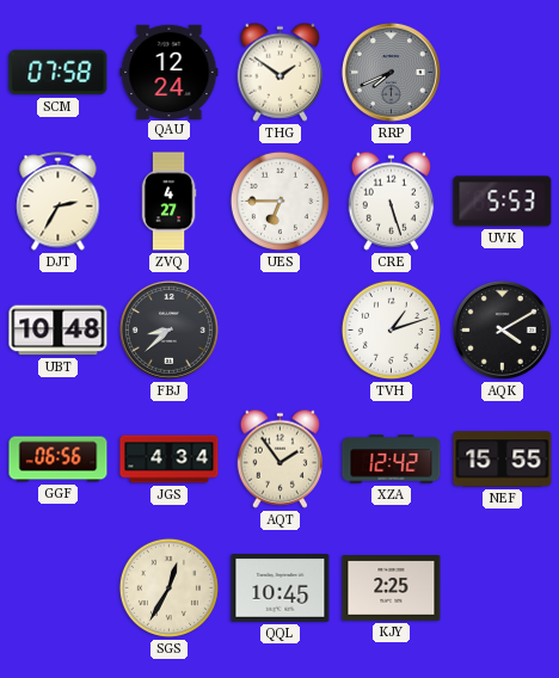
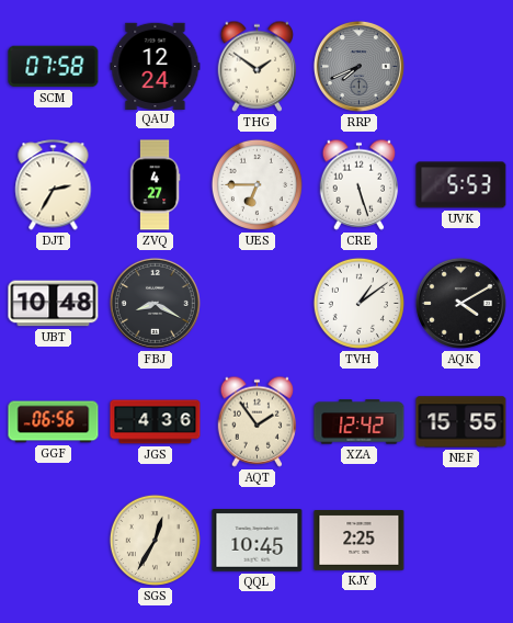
FBJ: 8:38 -> 8:20
TVH: 1:12 -> 1:09
JGS: 4:34 -> 4:36
